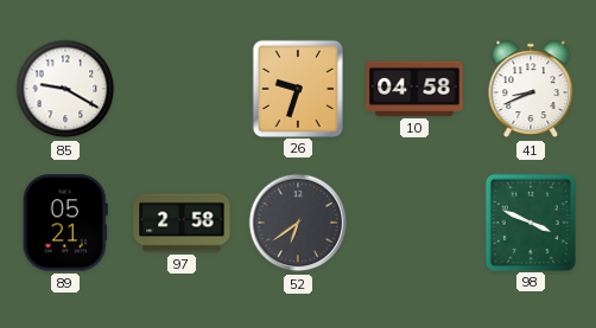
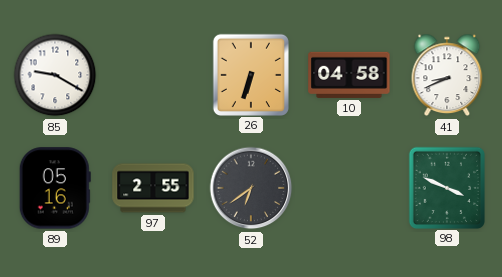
26: 9:33 -> 6:33
89: 05:21 -> 05:16
97: 2:58 -> 2:55
